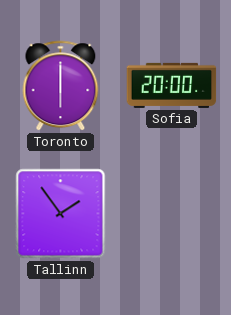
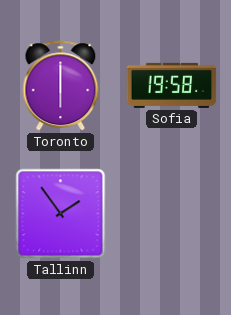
Sofia: 20:00 -> 19:58
